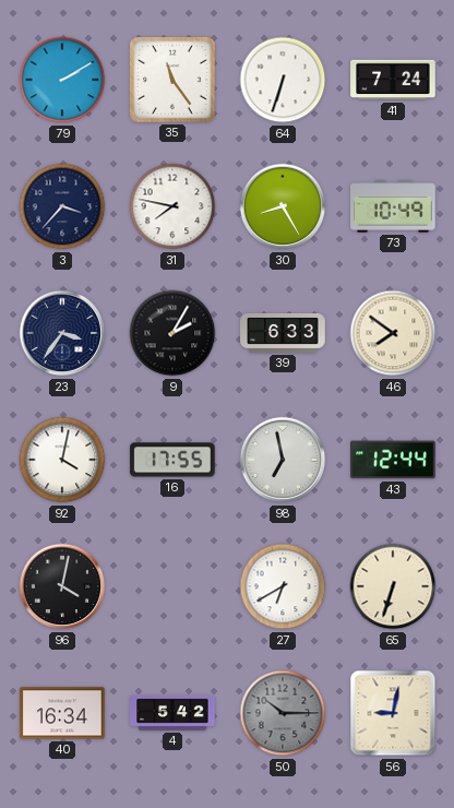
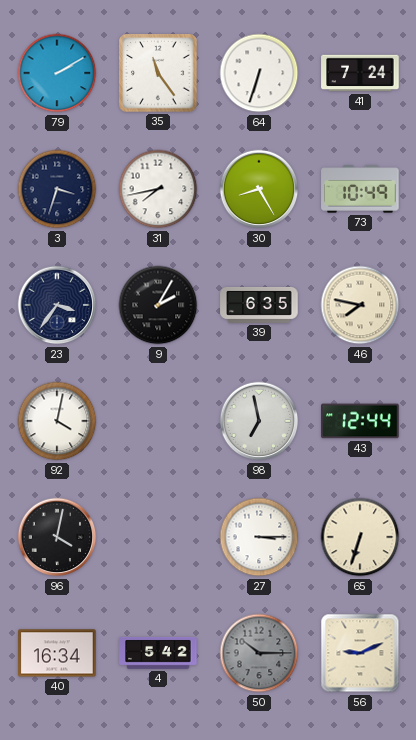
3: 3:37 -> 3:33
31: 7:47 -> 7:43
39: 6:33 -> 6:35
46: 7:51 -> 7:47
16: 17:55 -> none
27: 6:40 -> 3:15
56: 9:02 -> 9:11
